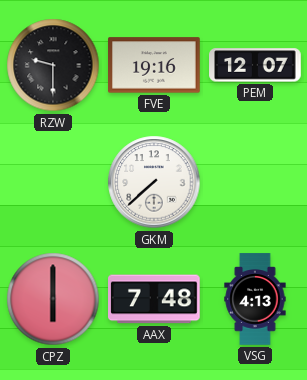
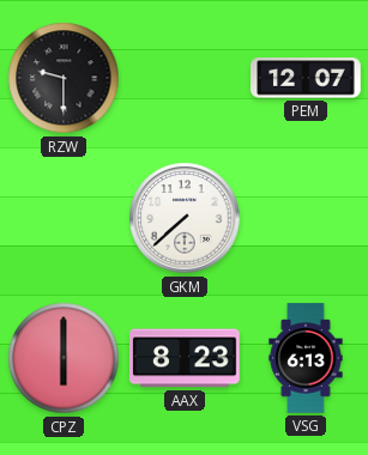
FVE: 19:16 -> none
AAX: 7:48 -> 8:23
VSG: 4:13 -> 6:13
